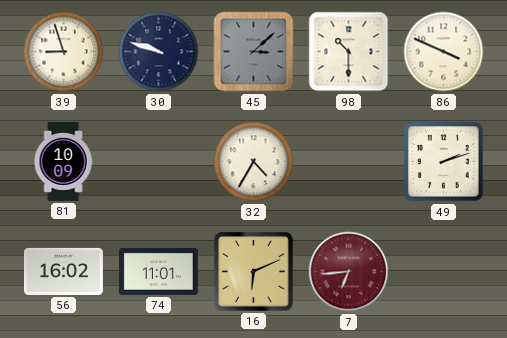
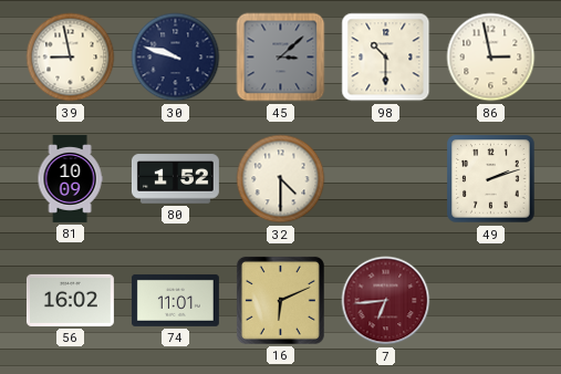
39: 8:57 -> 8:58
86: 3:49 -> 2:58
80: none -> 1:52
32: 4:35 -> 4:30
